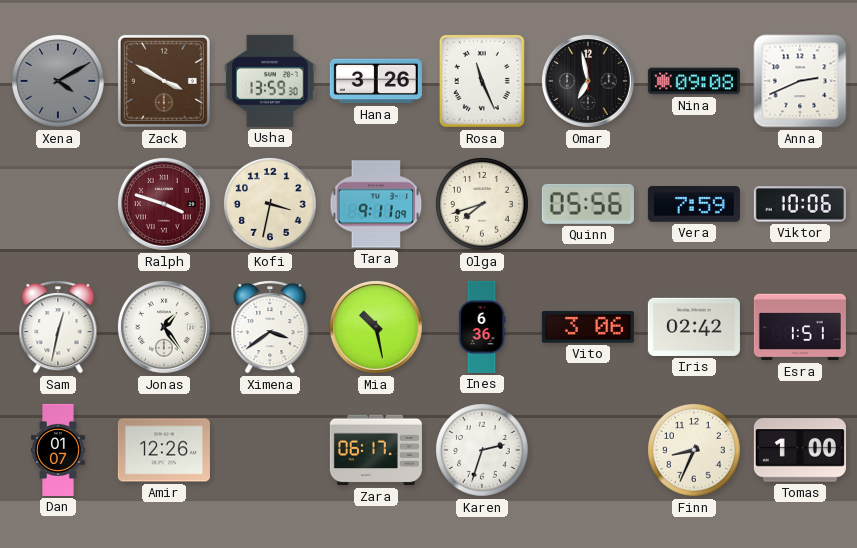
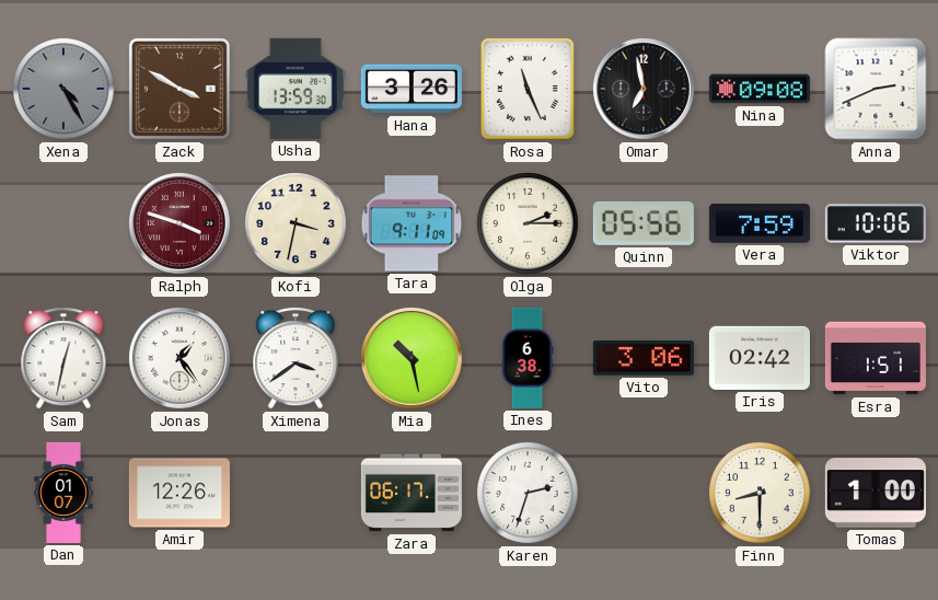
Xena: 4:10 -> 4:25
Olga: 7:42 -> 2:15
Ines: 6:36 -> 6:38
Finn: 8:34 -> 8:30
